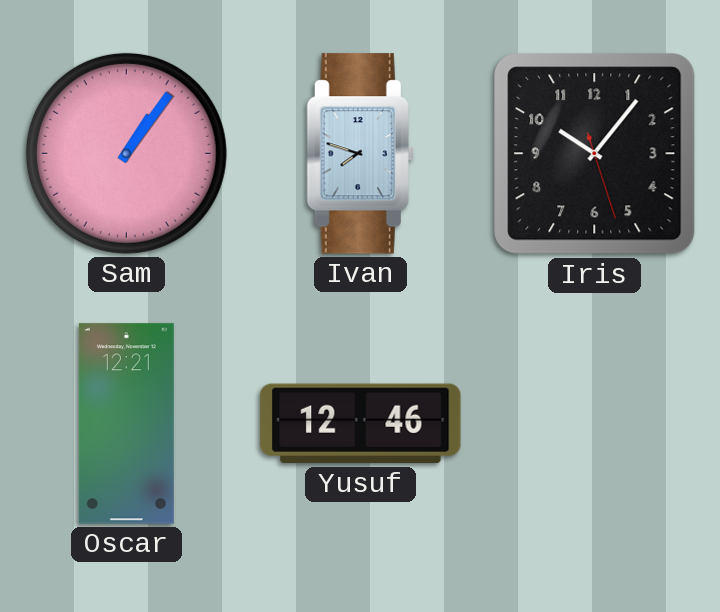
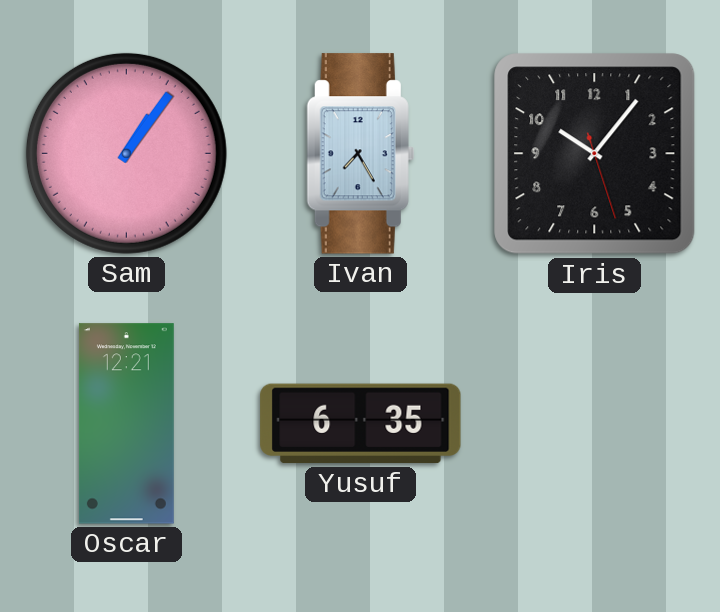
Ivan: 7:48 -> 7:25
Yusuf: 12:46 -> 6:35
